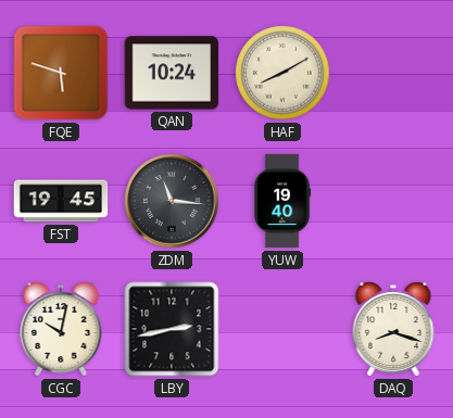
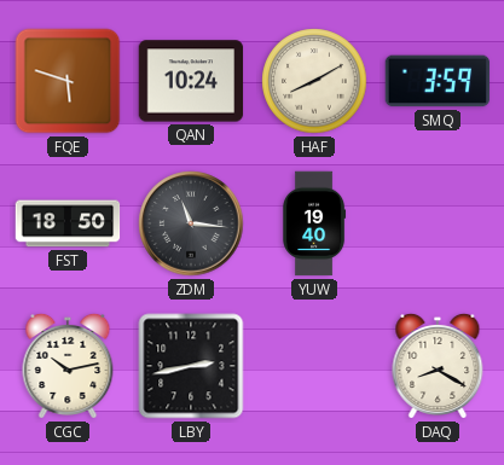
SMQ: none -> 3:59
FST: 19:45 -> 18:50
CGC: 10:02 -> 10:13
DAQ: 8:18 -> 8:20
